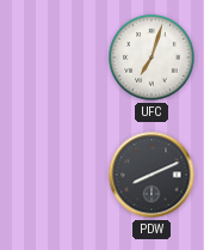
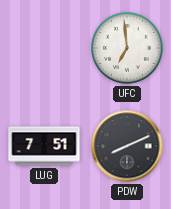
UFC: 7:03 -> 6:59
LUG: none -> 7:51
